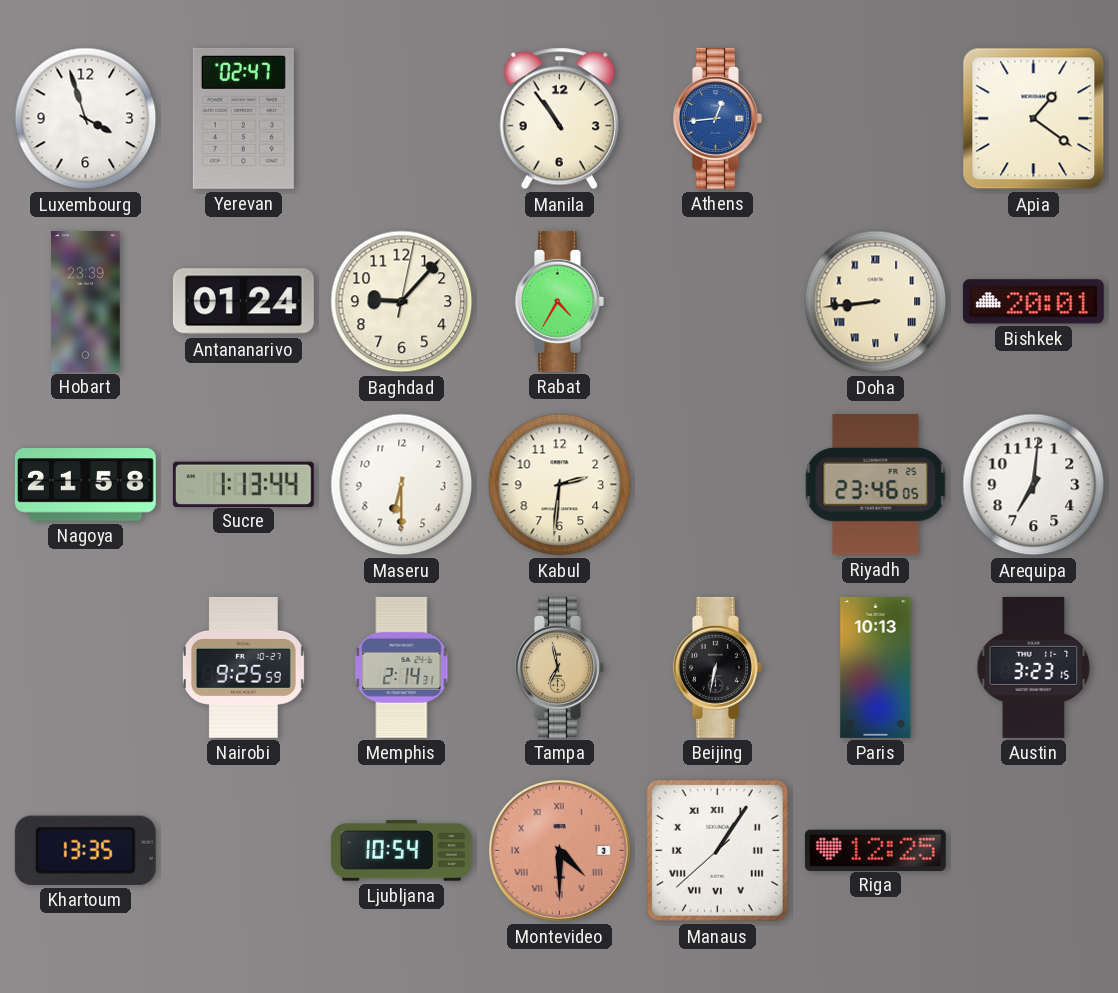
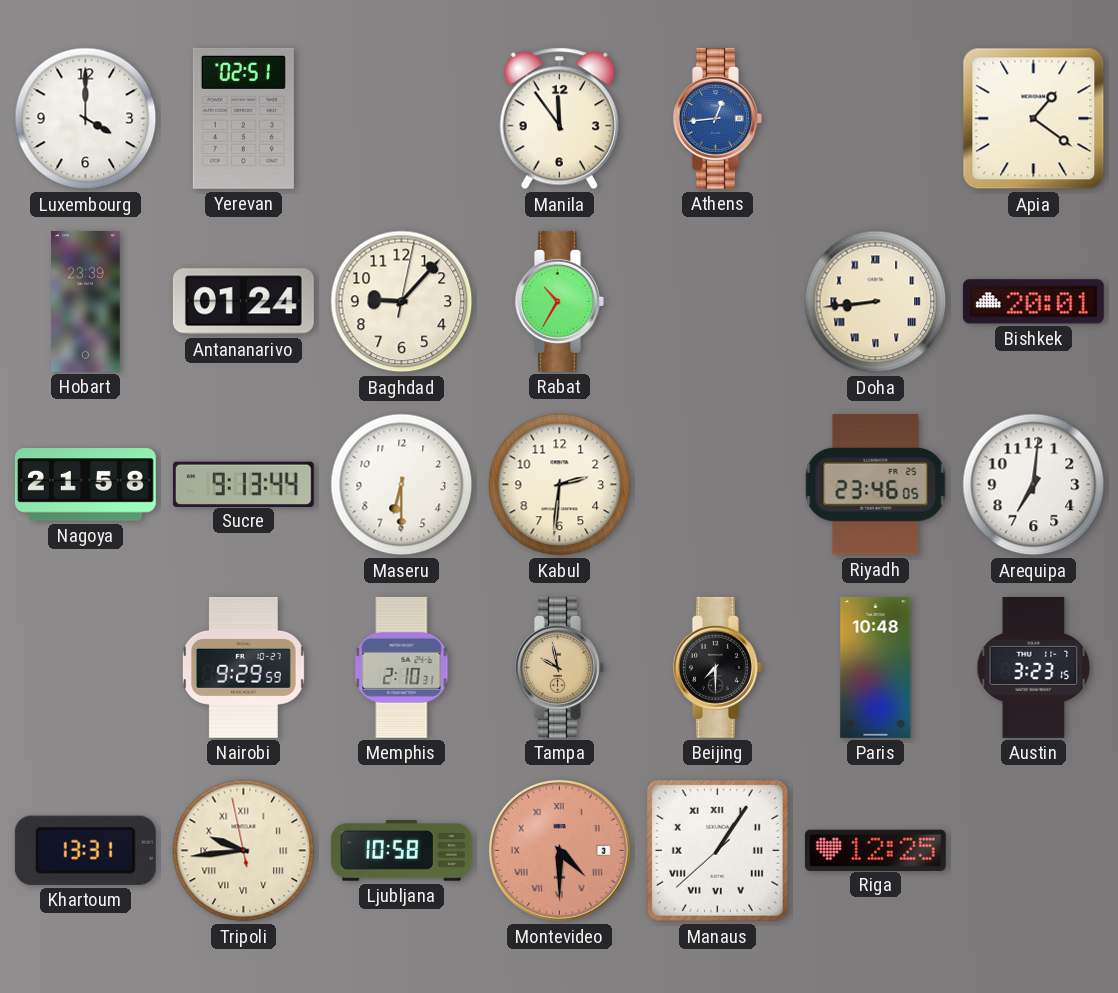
Luxembourg: 3:57 -> 4:00
Yerevan: 02:47 -> 02:51
Manila: 10:54 -> 11:54
Rabat: 4:35 -> 10:35
Sucre: 1:13 -> 9:13
Nairobi: 9:25 -> 9:29
Memphis: 2:14 -> 2:10
Tampa: 6:58 -> 9:58
Beijing: 6:32 -> 7:30
Paris: 10:13 -> 10:48
Khartoum: 13:35 -> 13:31
Tripoli: none -> 9:43
Ljubljana: 10:54 -> 10:58
